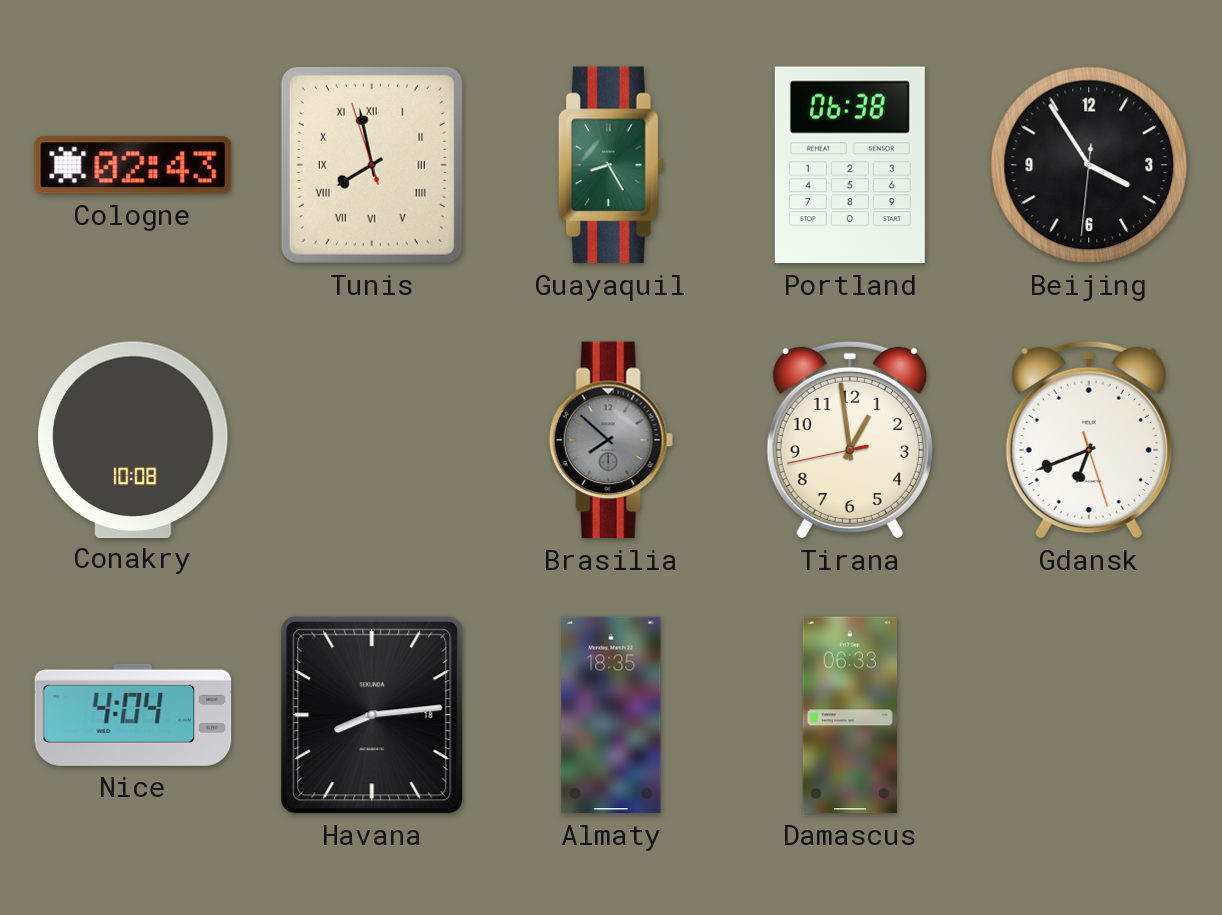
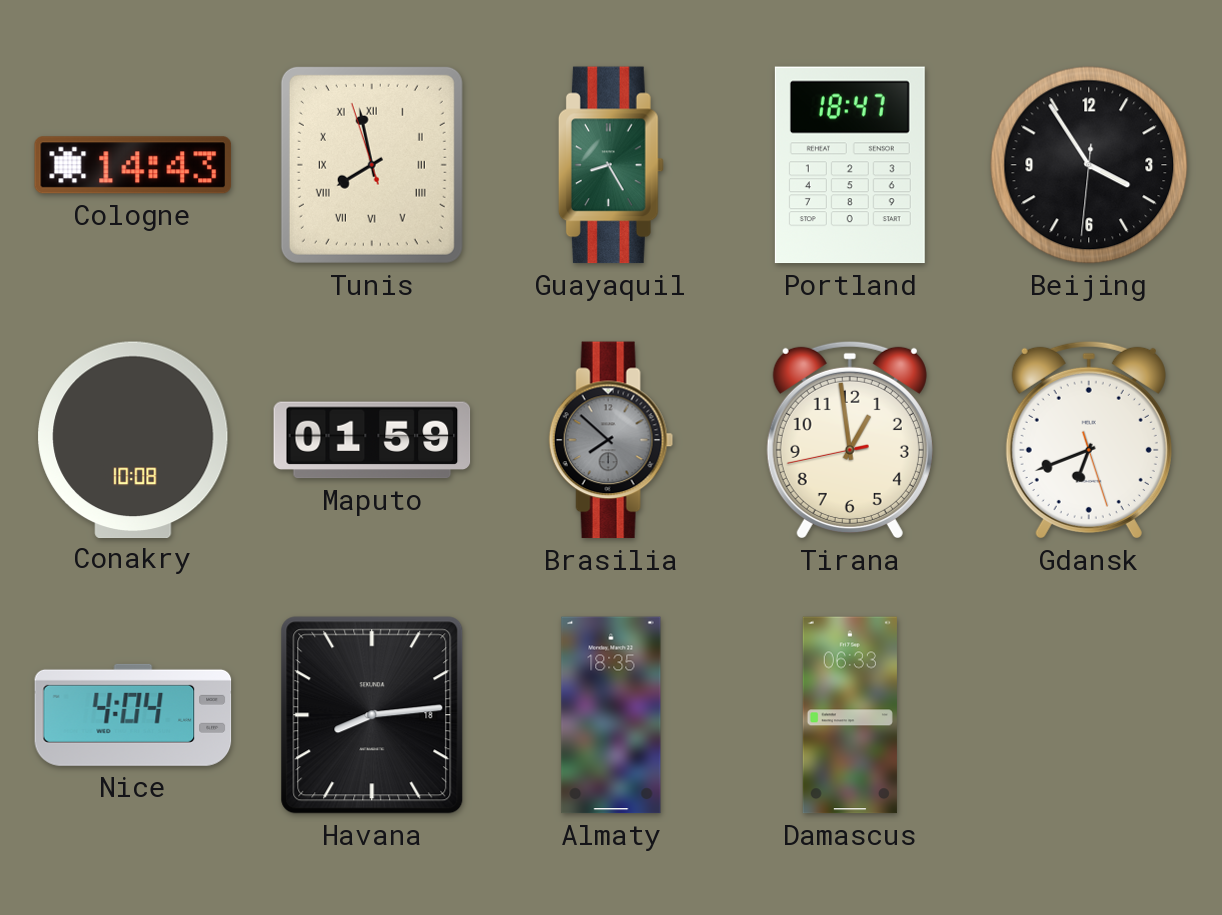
Cologne: 02:43 -> 14:43
Portland: 06:38 -> 18:47
Maputo: none -> 01:59
